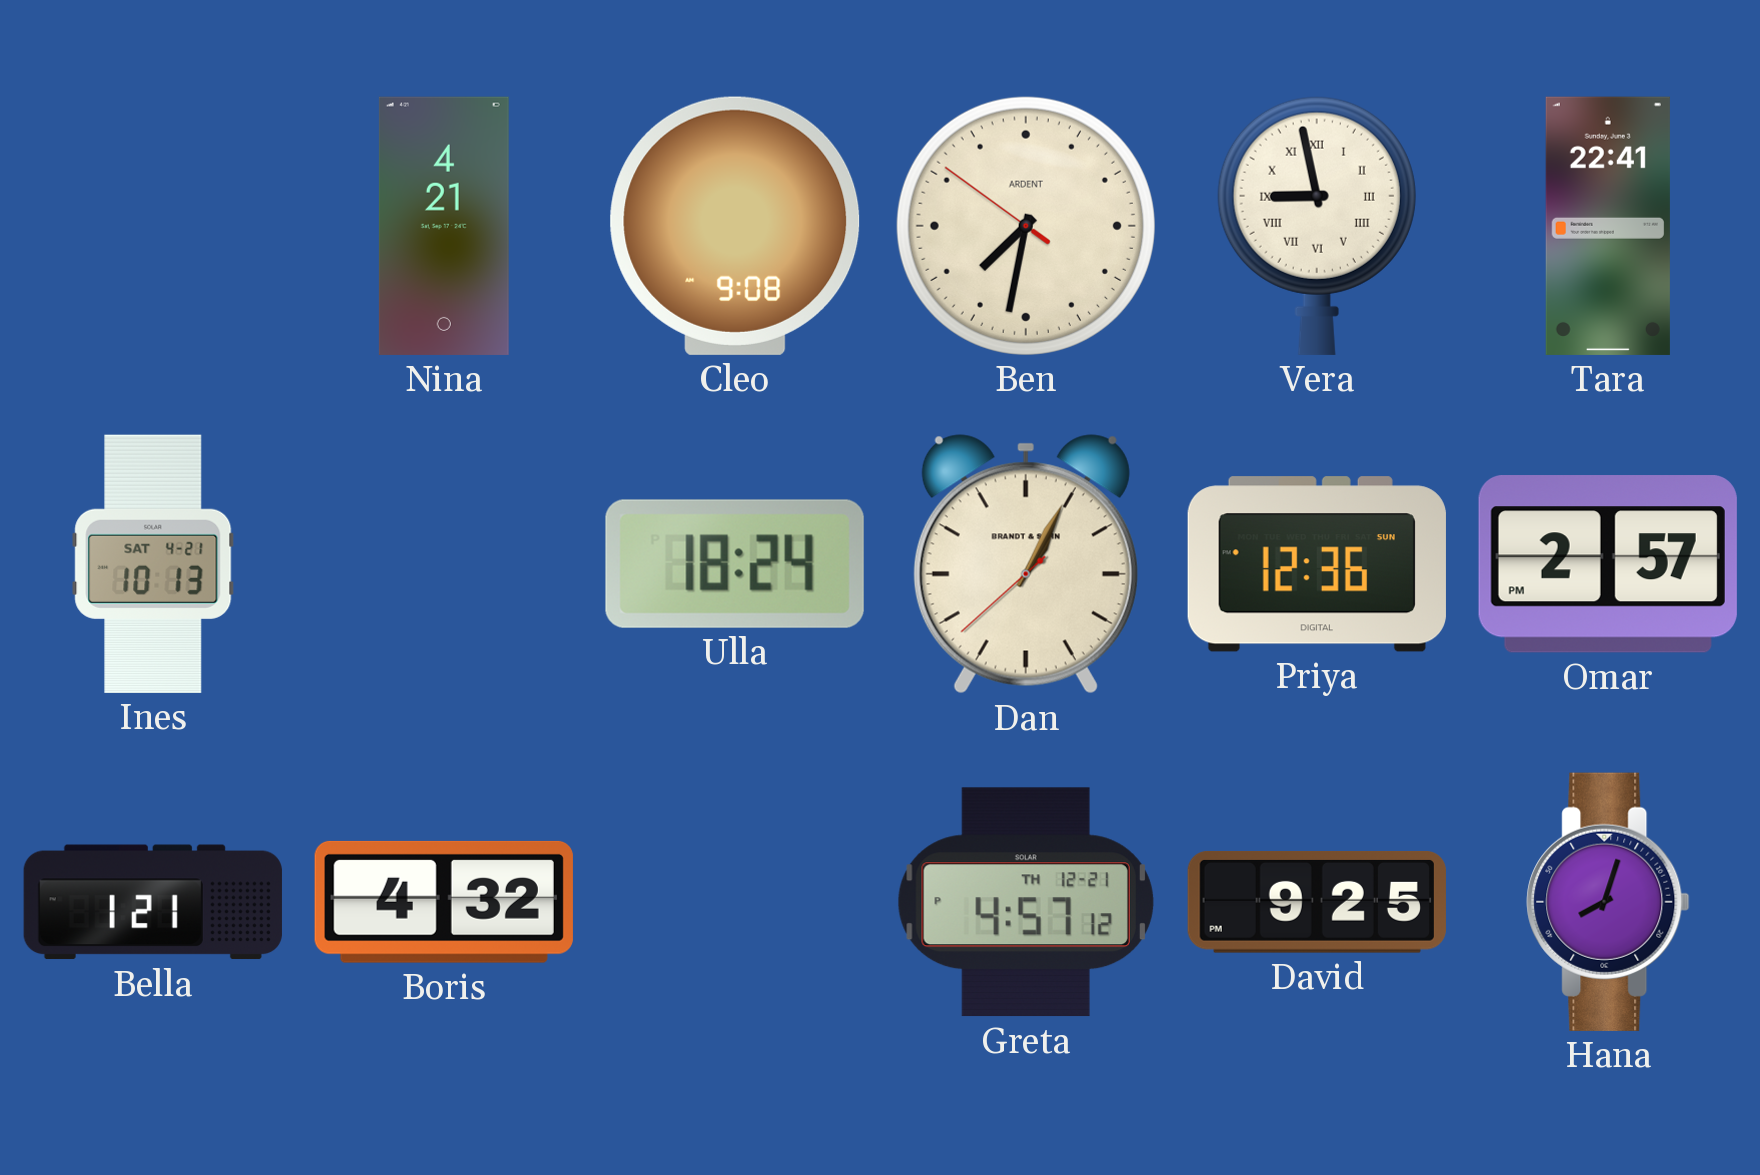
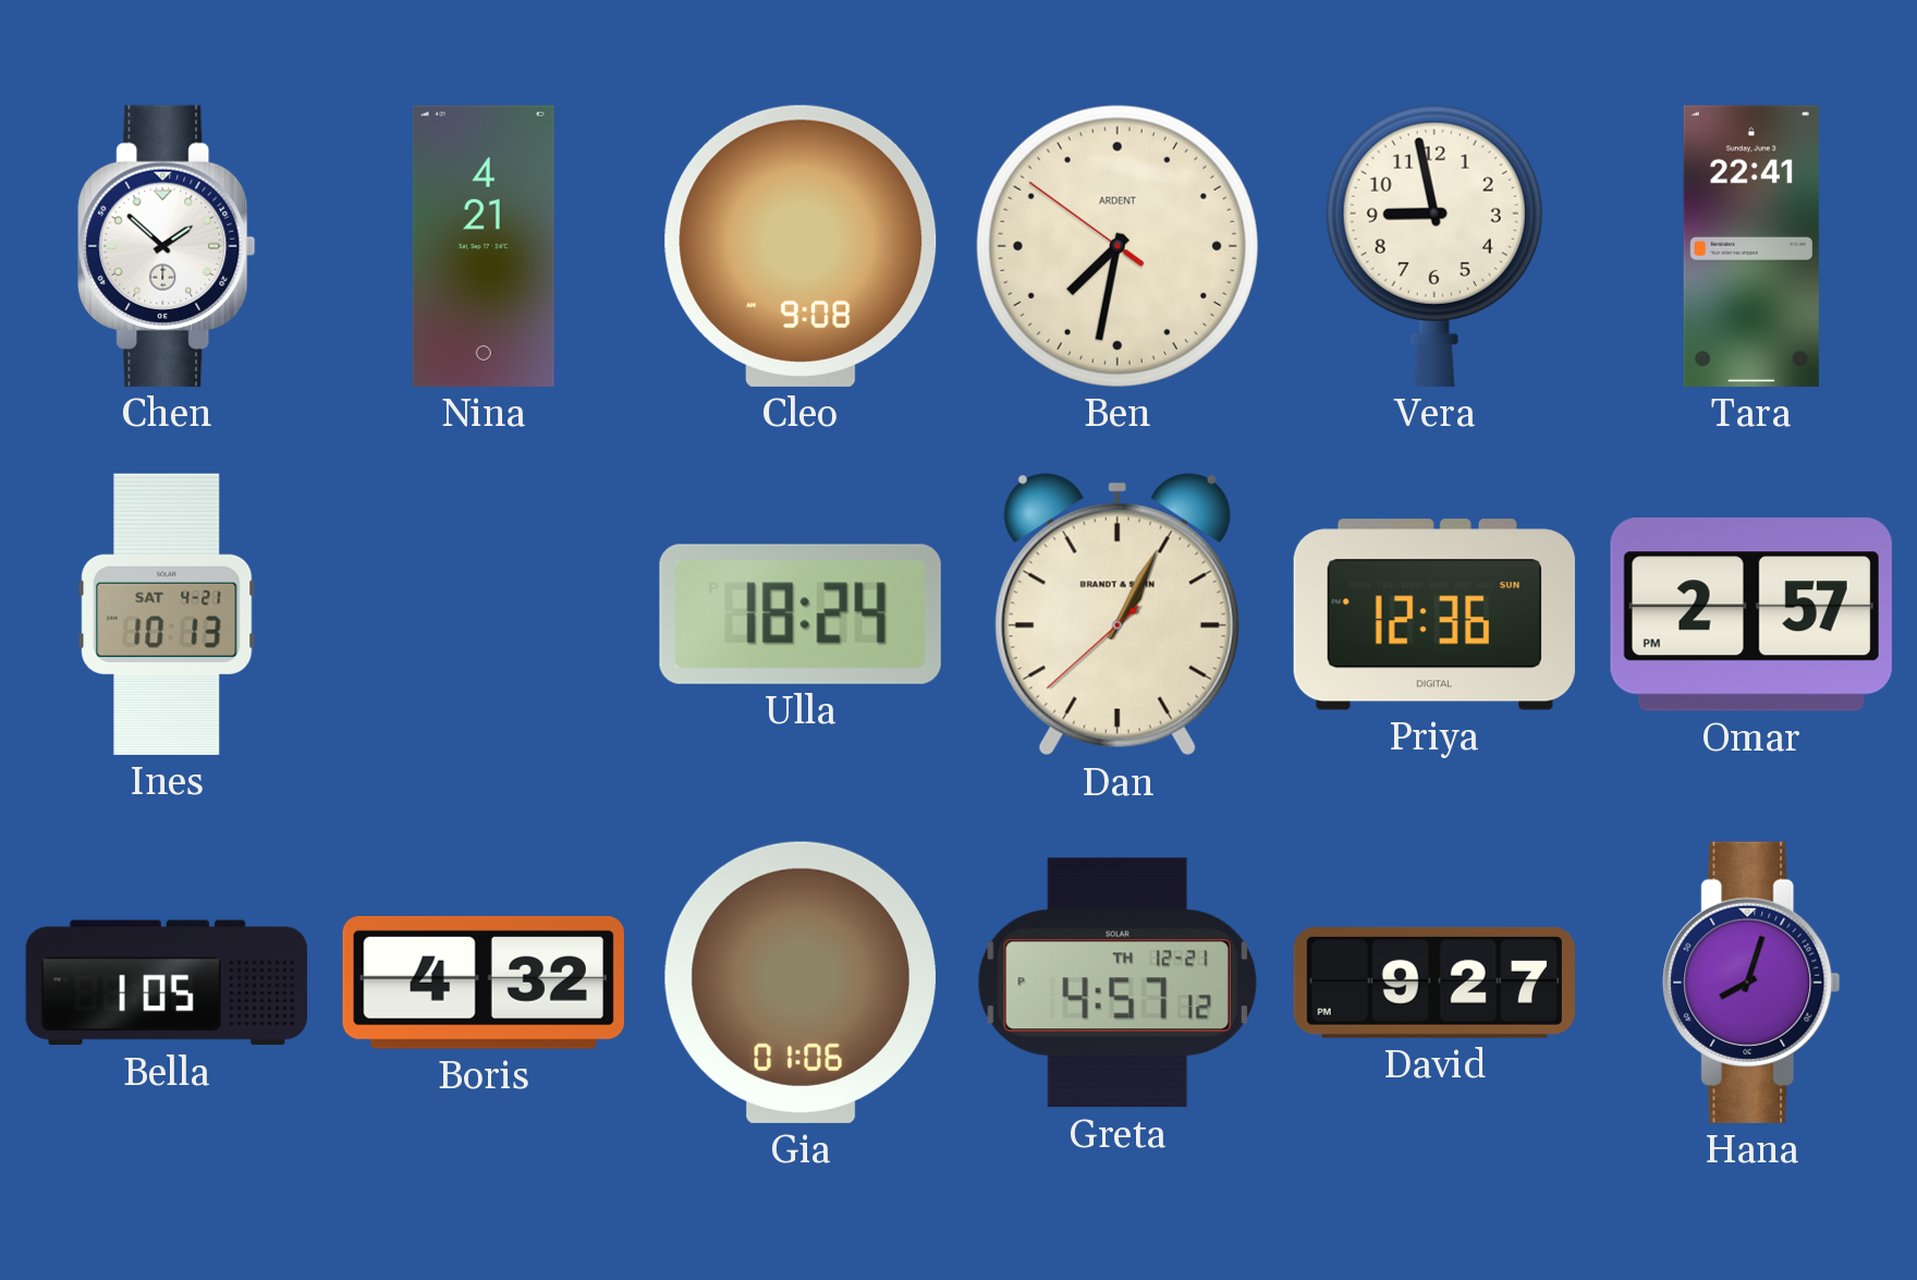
Chen: none -> 1:52
Vera numerals: Roman -> Arabic
Bella: 1:21 -> 1:05
Gia: none -> 01:06
David: 9:25 -> 9:27
